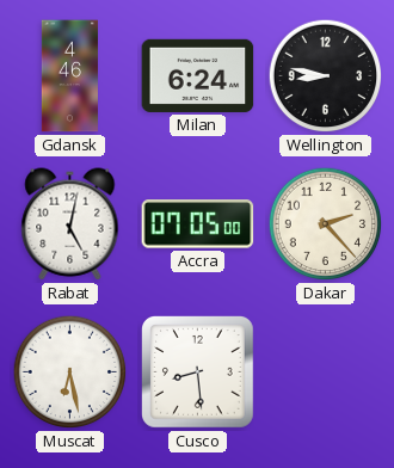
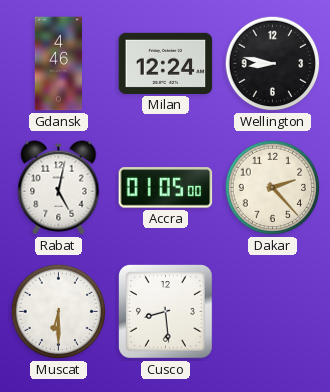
Milan: 6:24 -> 12:24
Accra: 07:05 -> 01:05
Muscat: 6:28 -> 6:30
